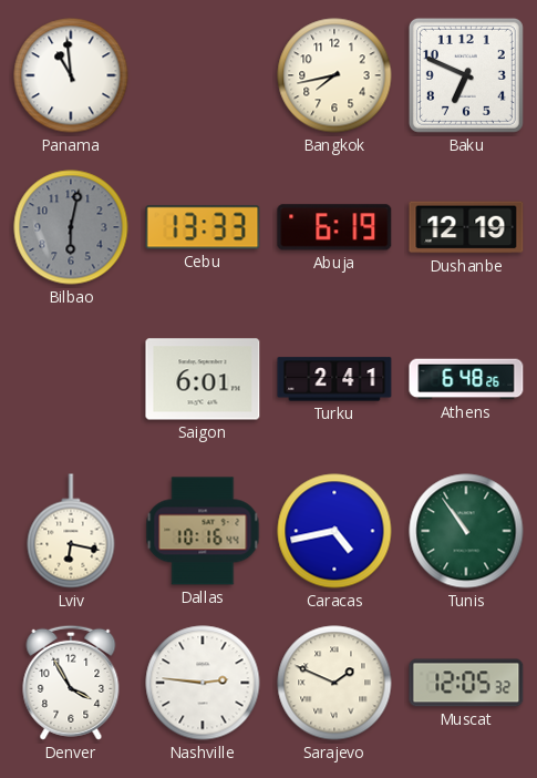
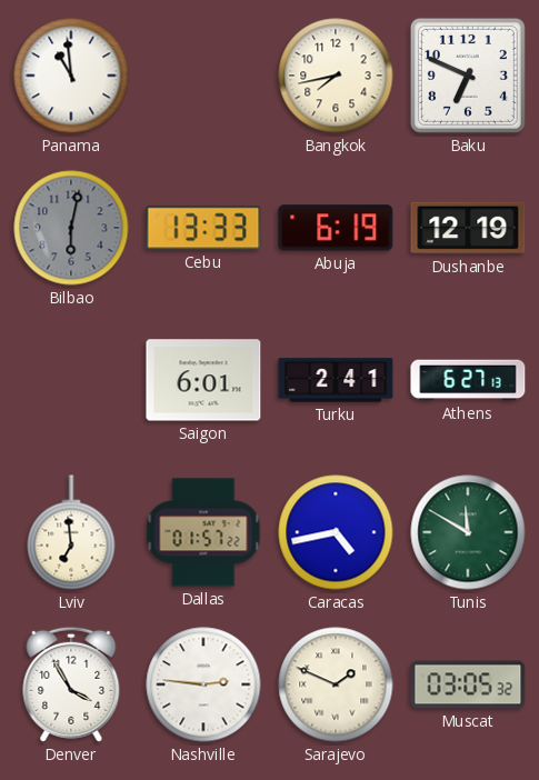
Athens: 6:48 -> 6:27
Lviv: 6:17 -> 6:59
Dallas: 10:16 -> 01:57
Tunis: 10:54 -> 11:50
Muscat: 12:05 -> 03:05
